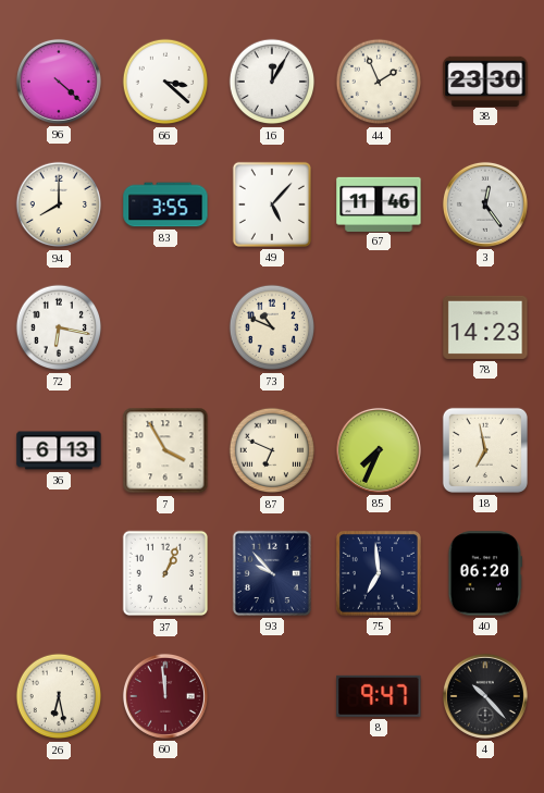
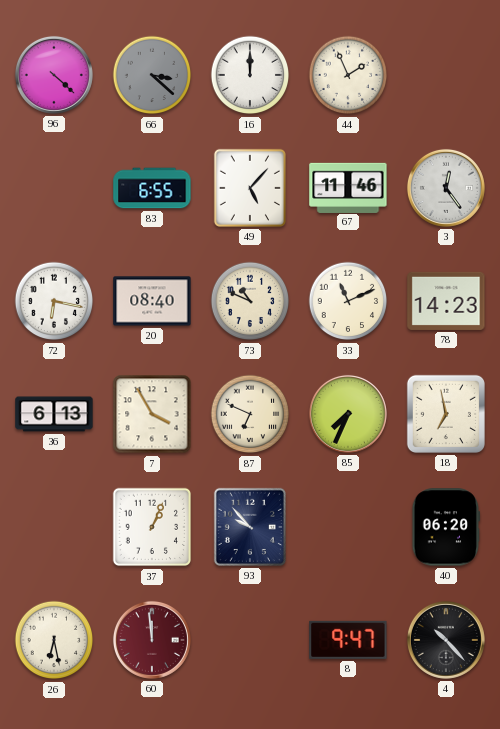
66 dial: white -> grey
16: 12:05 -> 12:00
38: 23:30 -> none
94: 8:00 -> none
83: 3:55 -> 6:55
20: none -> 08:40
33: none -> 11:11
75: 6:59 -> none
